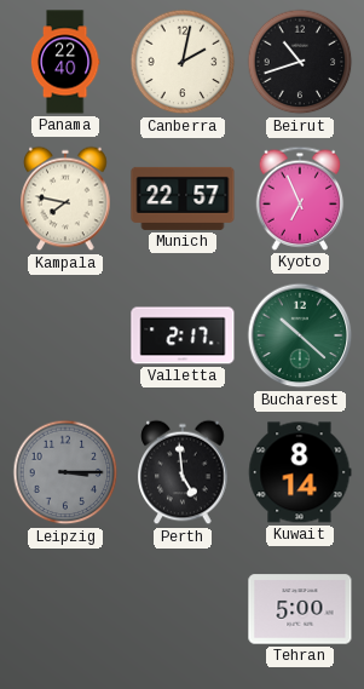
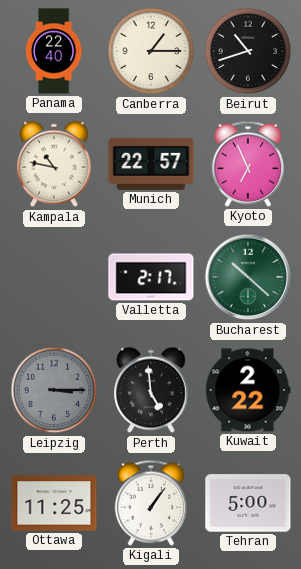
Canberra: 2:02 -> 1:15
Kampala: 7:47 -> 10:47
Kuwait: 8:14 -> 2:22
Ottawa: none -> 11:25
Kigali: none -> 1:06
